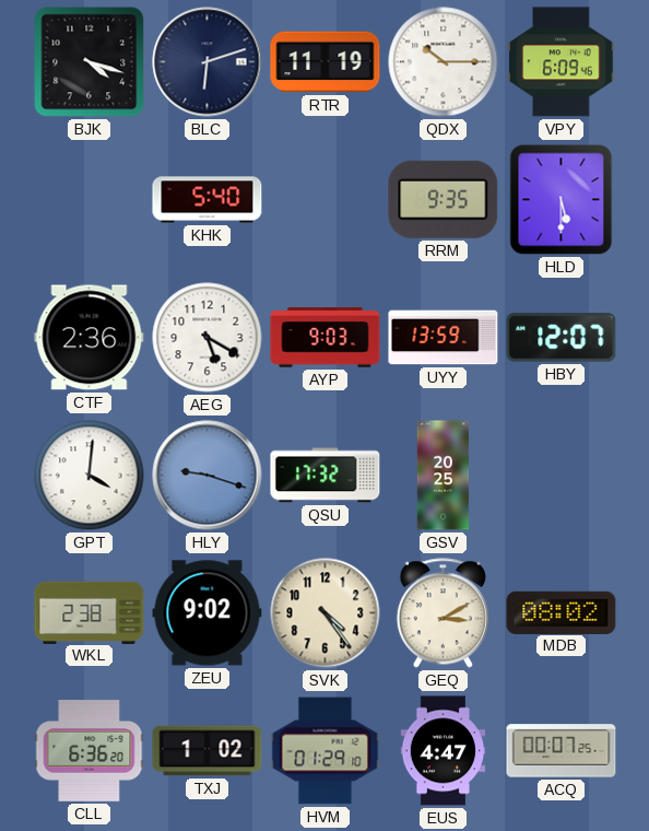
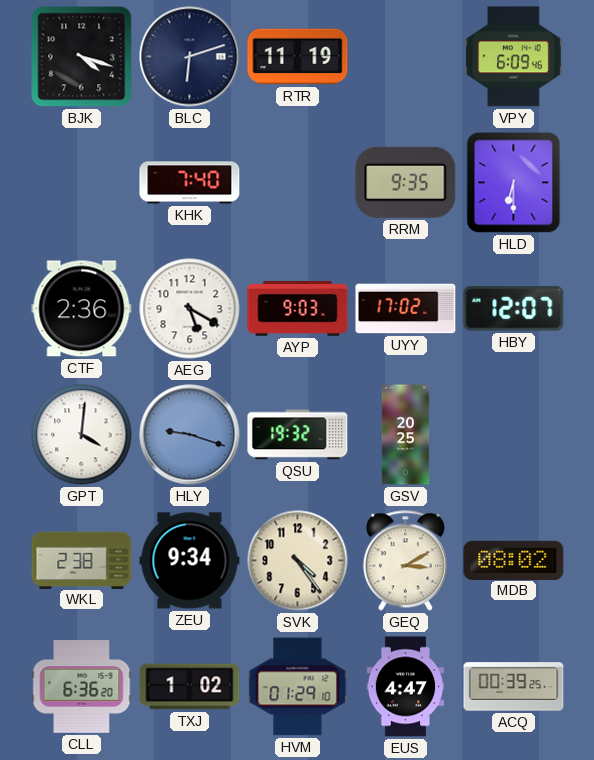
QDX: 10:15 -> none
KHK: 5:40 -> 7:40
HLD: 5:30 -> 6:30
UYY: 13:59 -> 17:02
QSU: 17:32 -> 19:32
ZEU: 9:02 -> 9:34
ACQ: 00:07 -> 00:39
